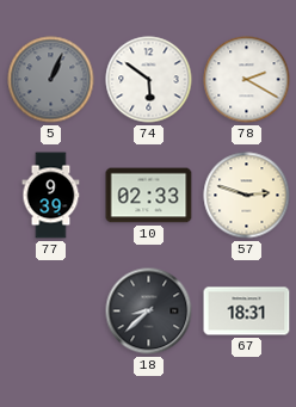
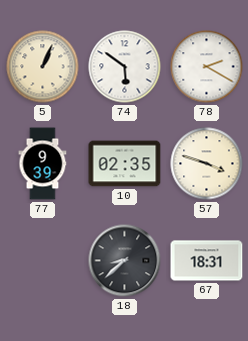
5 dial: grey -> cream
10: 02:33 -> 02:35
57: 2:48 -> 3:48
